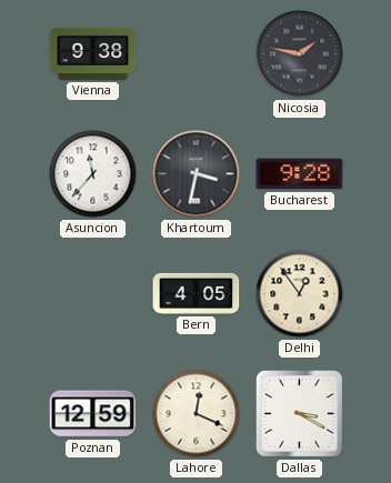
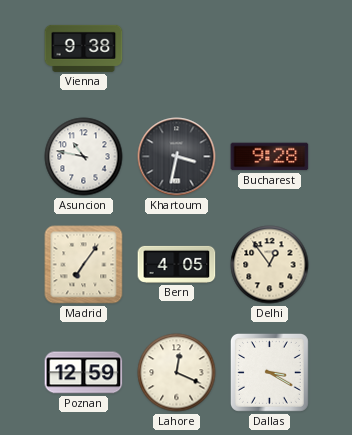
Nicosia: 1:47 -> none
Asuncion: 11:37 -> 10:47
Madrid: none -> 7:06
